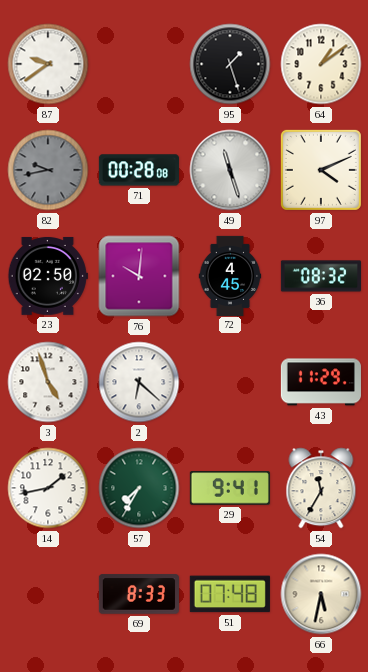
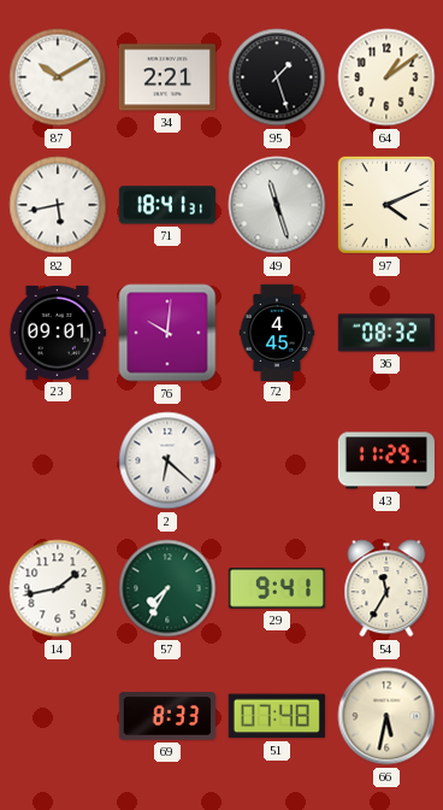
87: 9:39 -> 10:10
34: none -> 2:21
82: 9:43 -> 5:43
82 dial: grey -> white
71: 00:28 -> 18:41
23: 02:50 -> 09:01
3: 4:57 -> none
